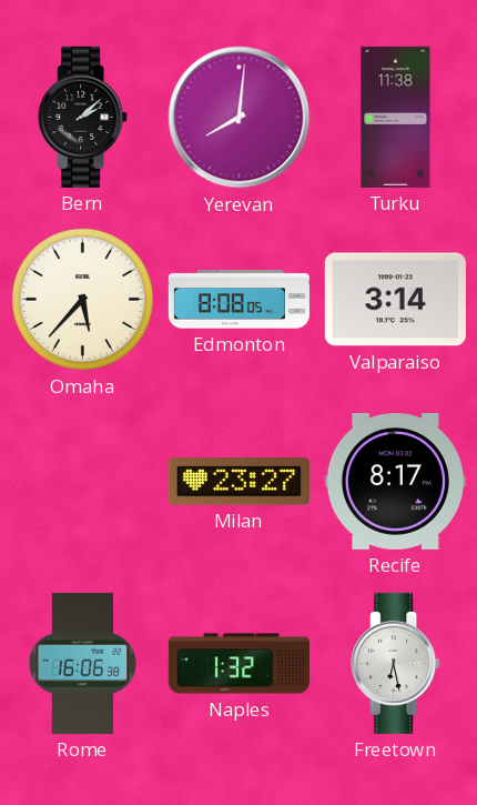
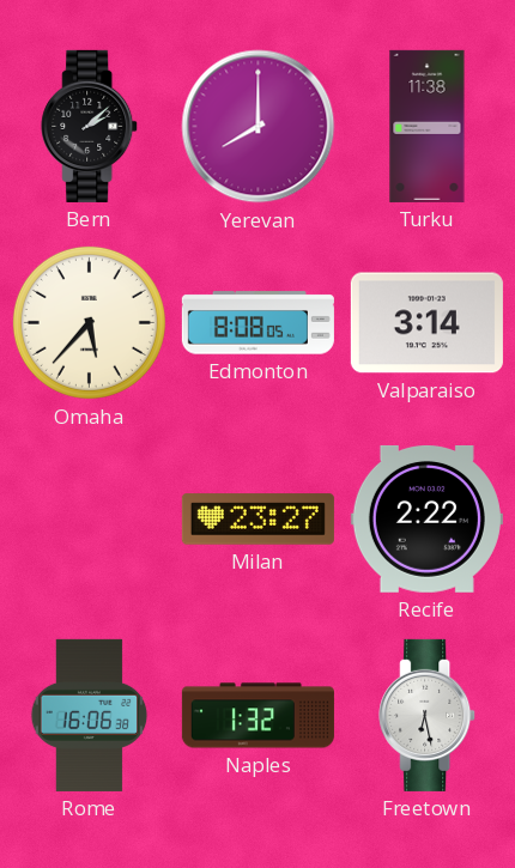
Yerevan: 8:01 -> 8:00
Recife: 8:17 -> 2:22
